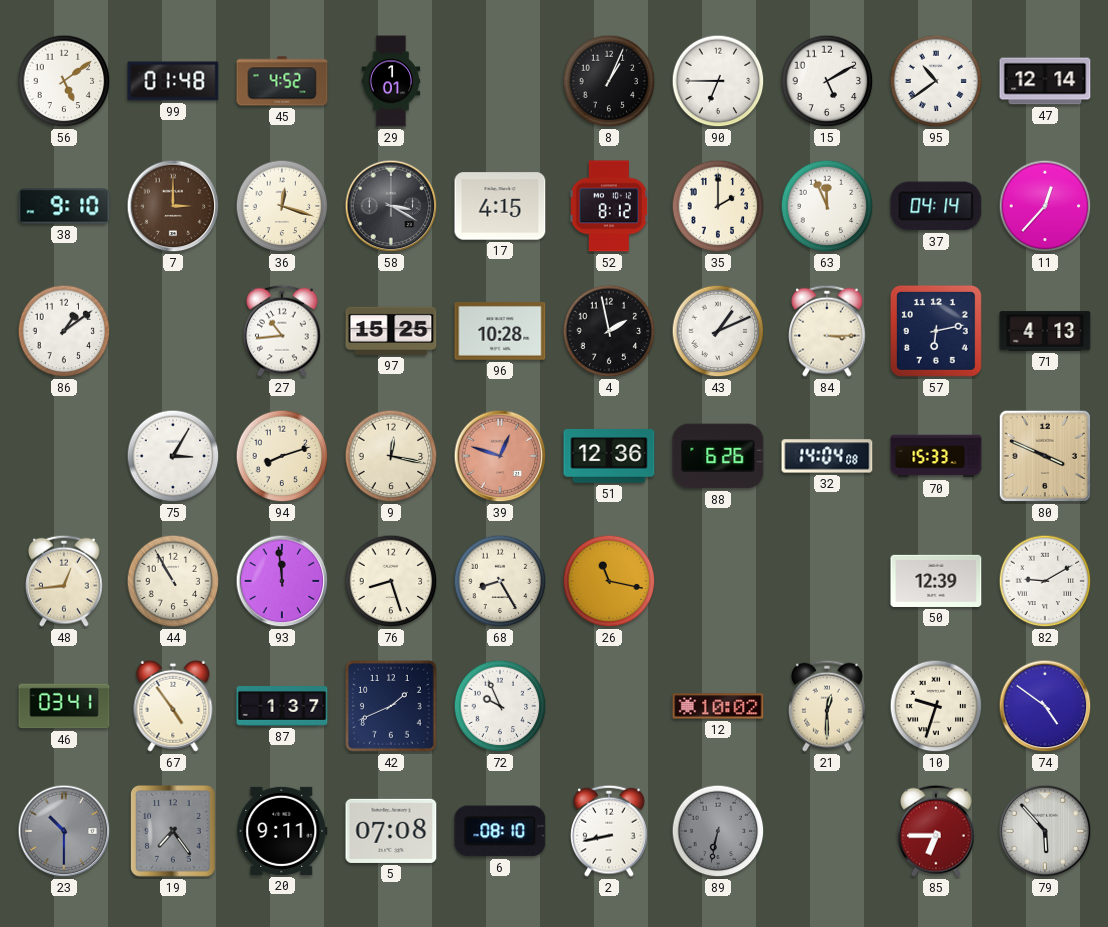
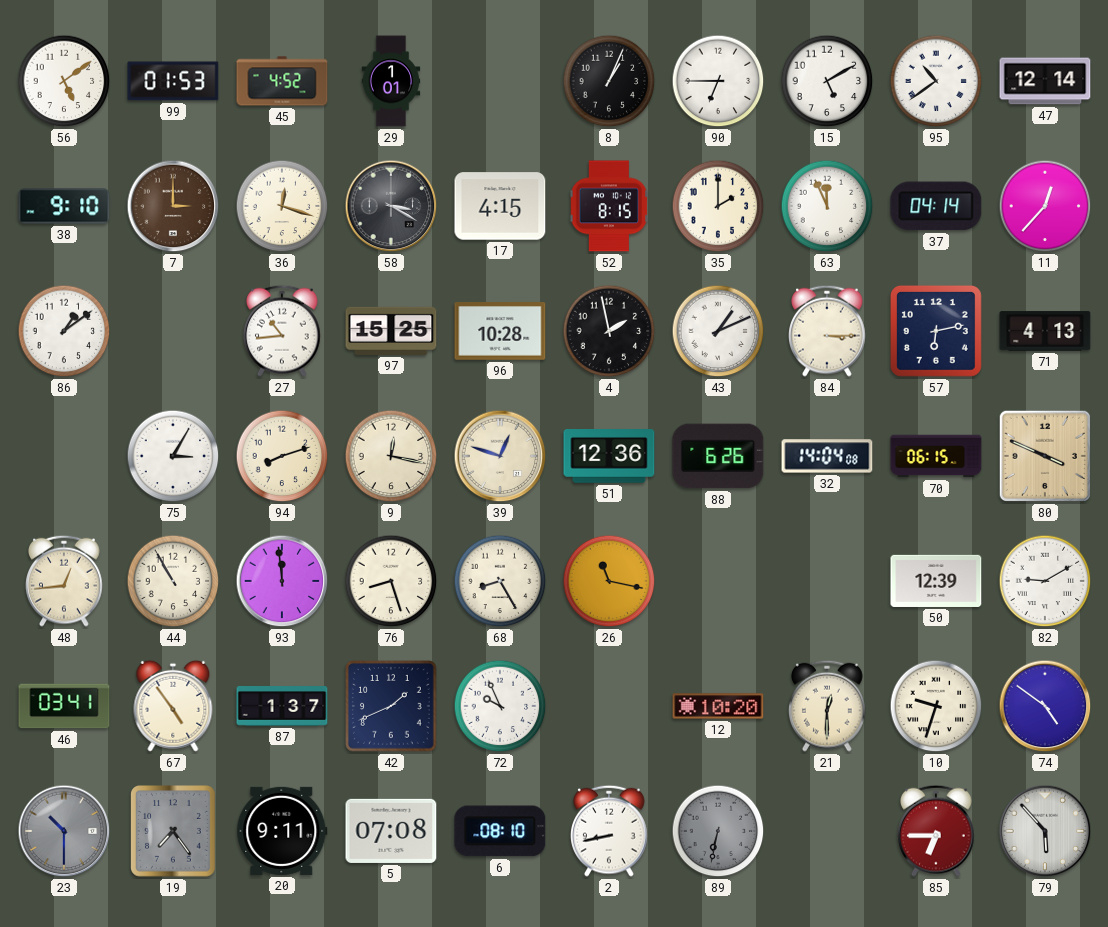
99: 01:48 -> 01:53
52: 8:12 -> 8:15
39 dial: salmon -> cream
70: 15:33 -> 06:15
12: 10:02 -> 10:20
